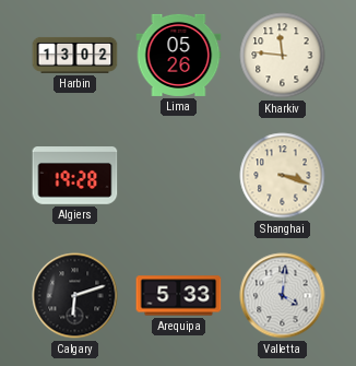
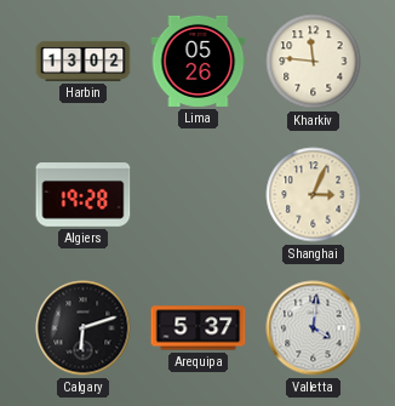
Shanghai: 3:18 -> 3:04
Arequipa: 5:33 -> 5:37
